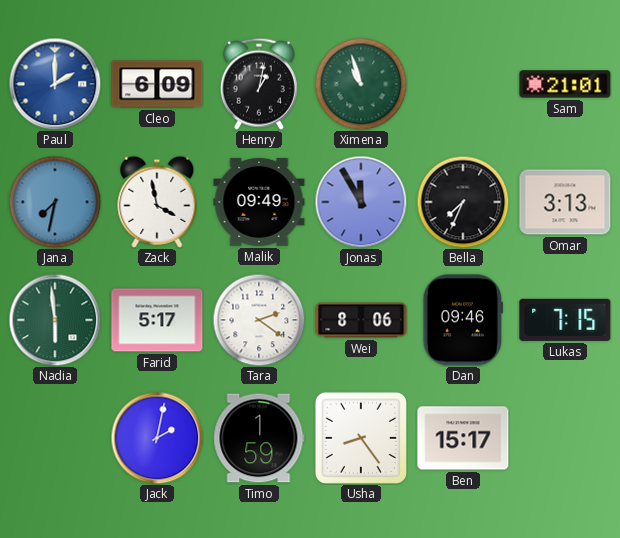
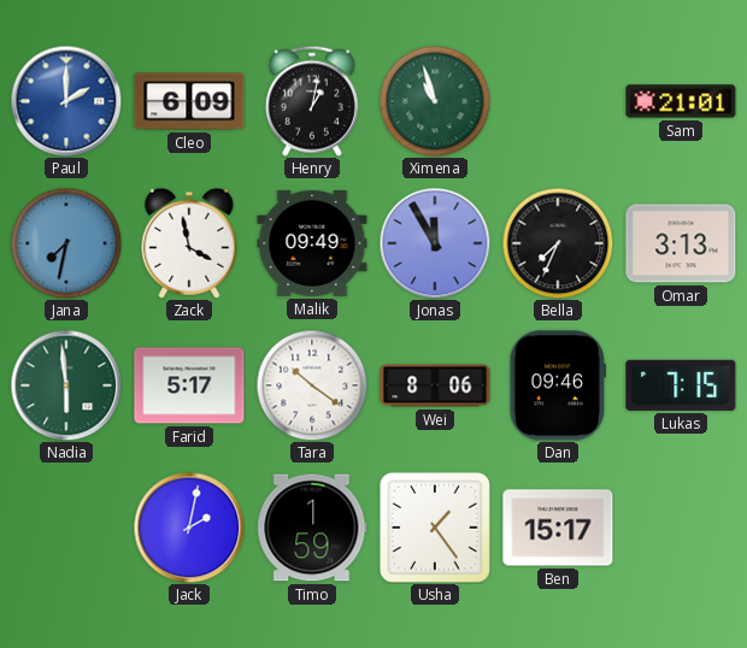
Tara: 2:21 -> 10:21
Usha: 8:24 -> 1:24
